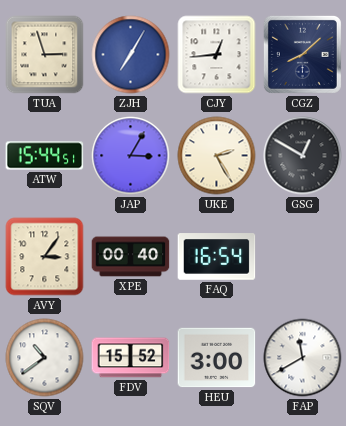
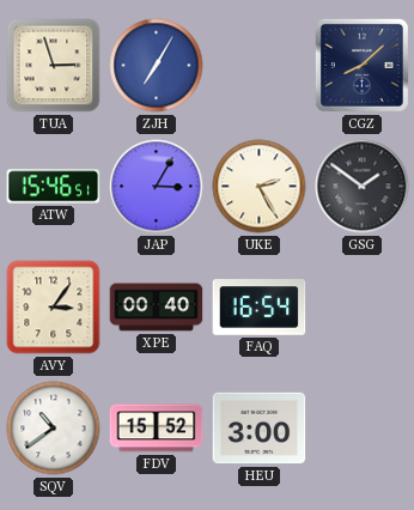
CJY: 12:44 -> none
ATW: 15:44 -> 15:46
GSG: 12:50 -> 1:51
FAP: 11:40 -> none
